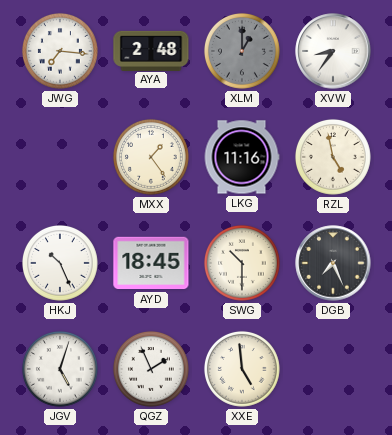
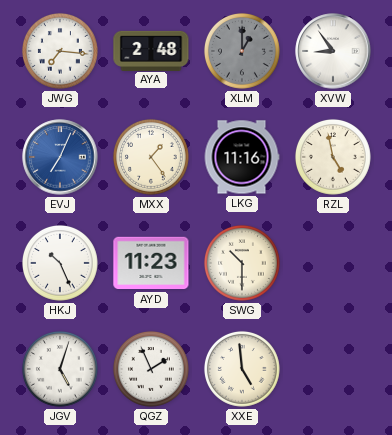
XVW: 8:36 -> 8:54
EVJ: none -> 7:04
AYD: 18:45 -> 11:23
DGB: 7:26 -> none
